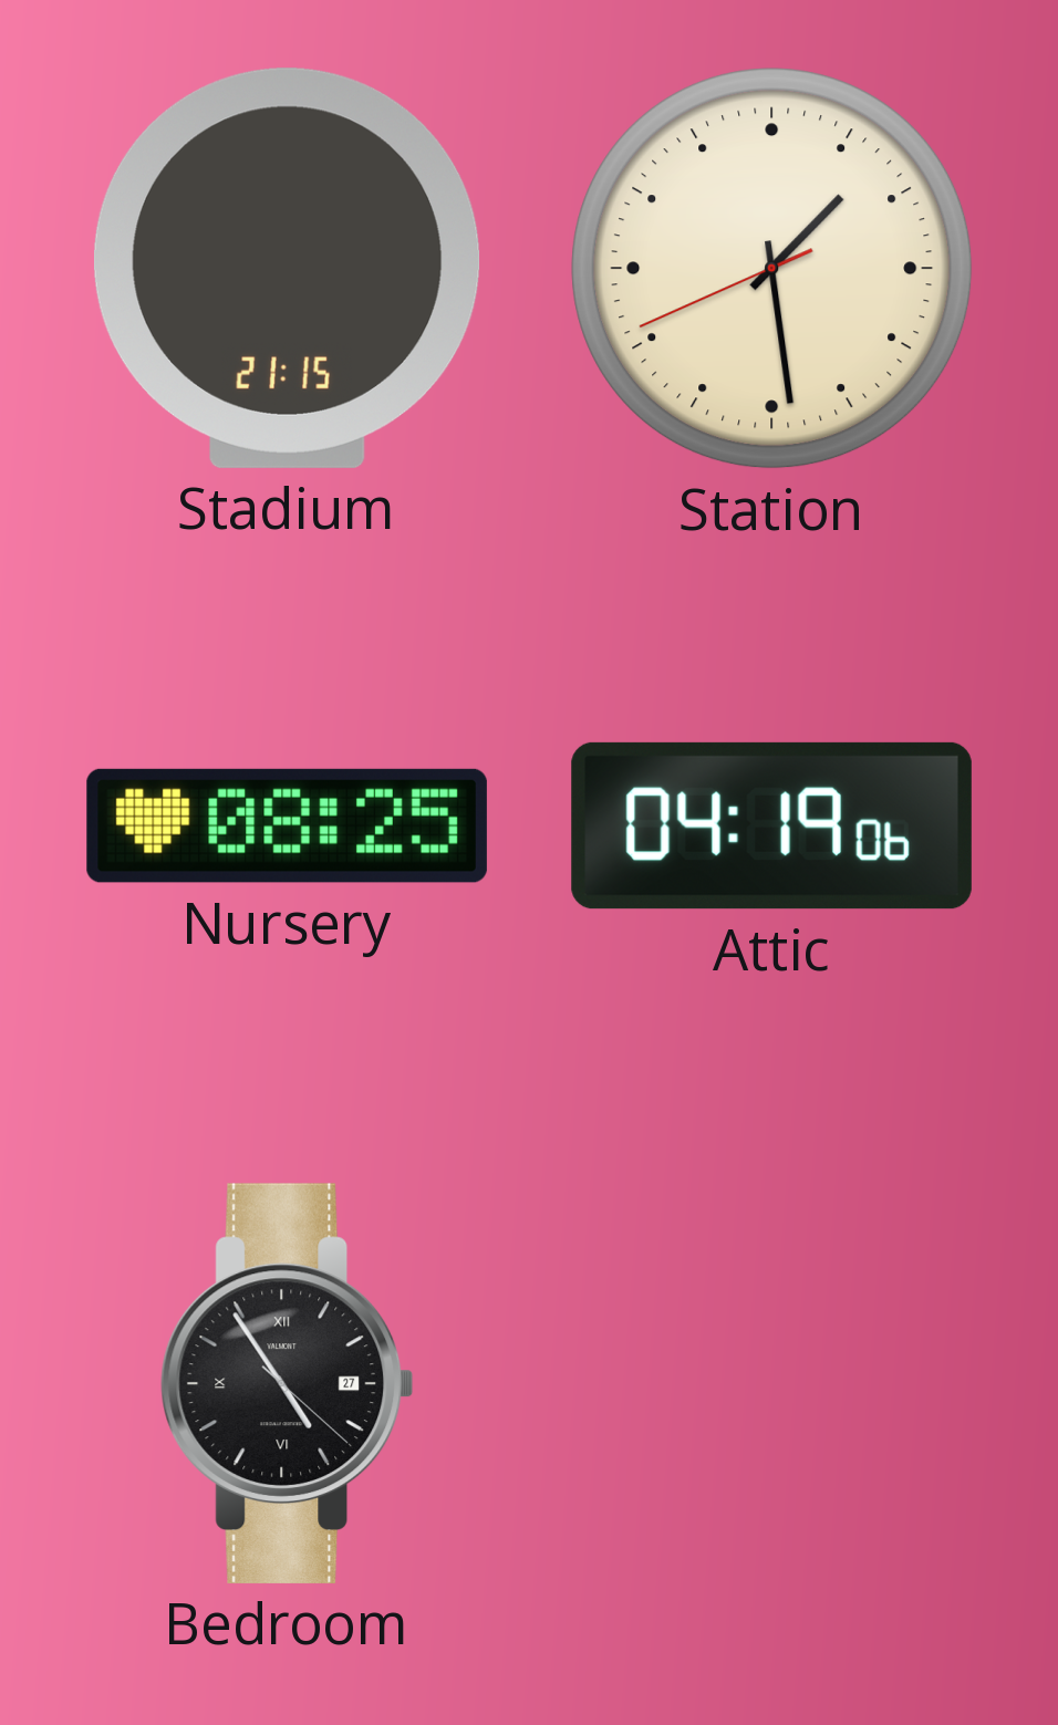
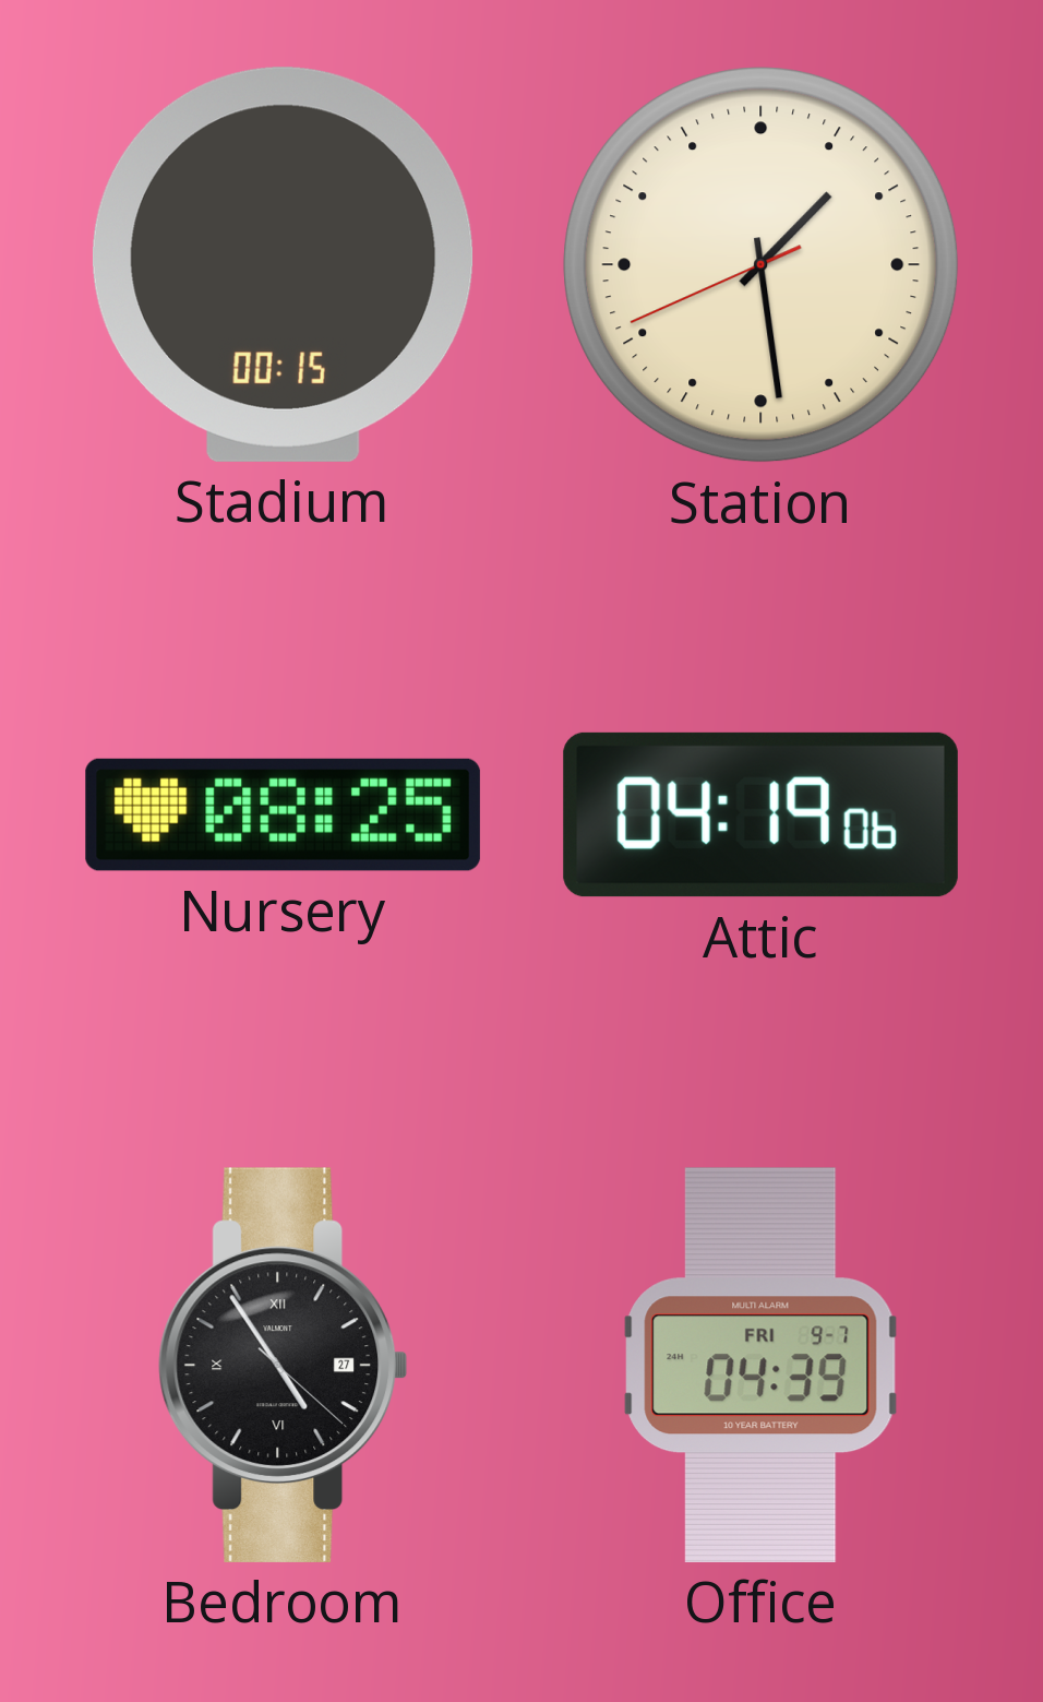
Stadium: 21:15 -> 00:15
Office: none -> 04:39
